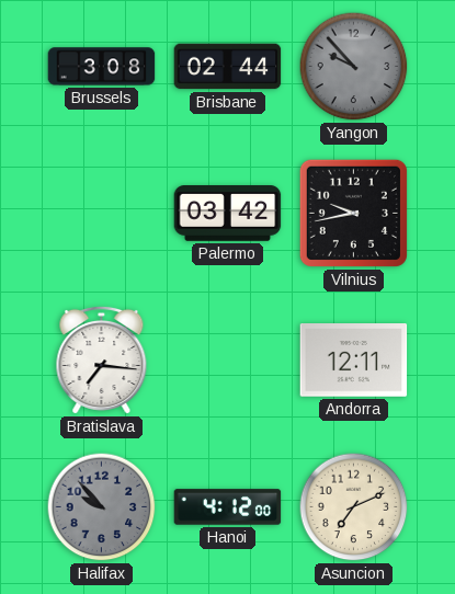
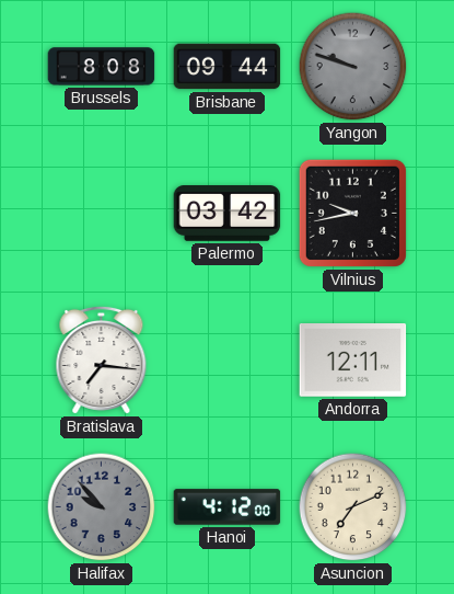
Brussels: 3:08 -> 8:08
Brisbane: 02:44 -> 09:44
Yangon: 9:53 -> 9:48
